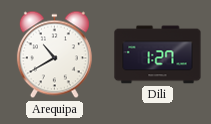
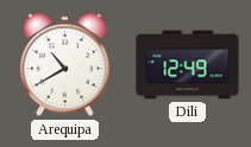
Dili: 1:27 -> 12:49
